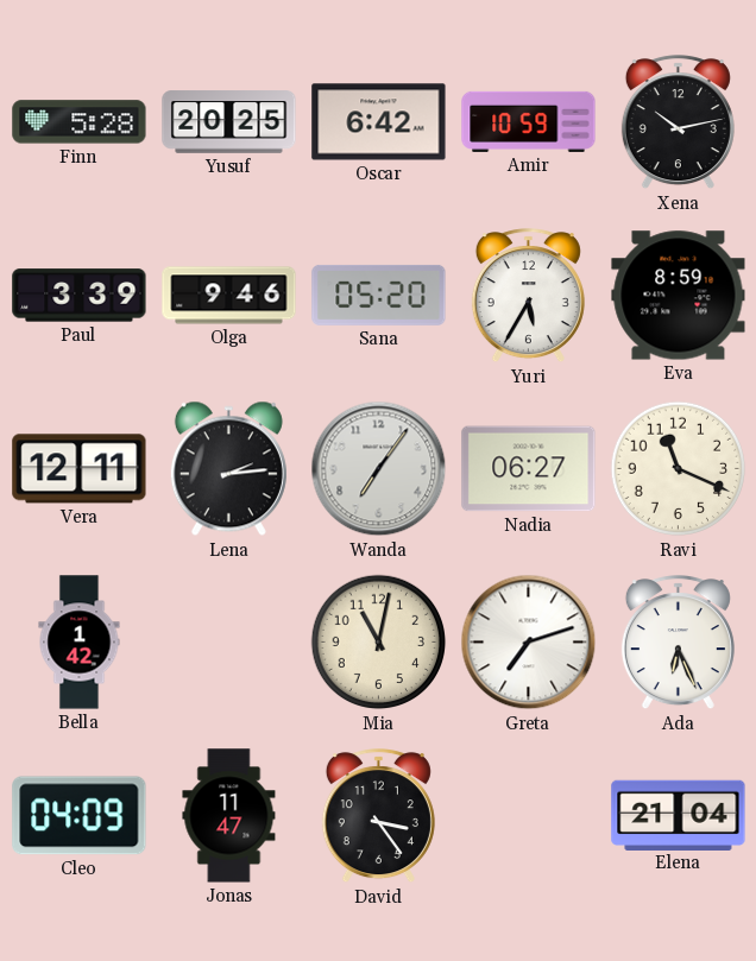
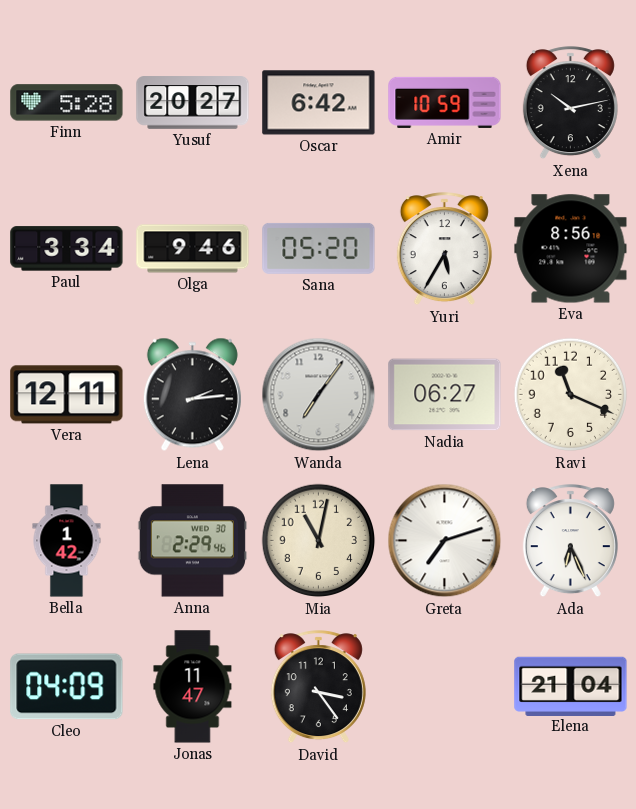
Yusuf: 20:25 -> 20:27
Paul: 3:39 -> 3:34
Eva: 8:59 -> 8:56
Anna: none -> 2:29
